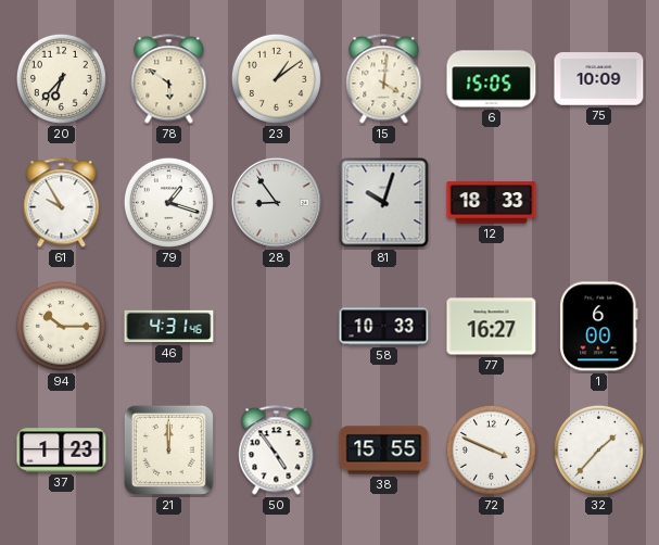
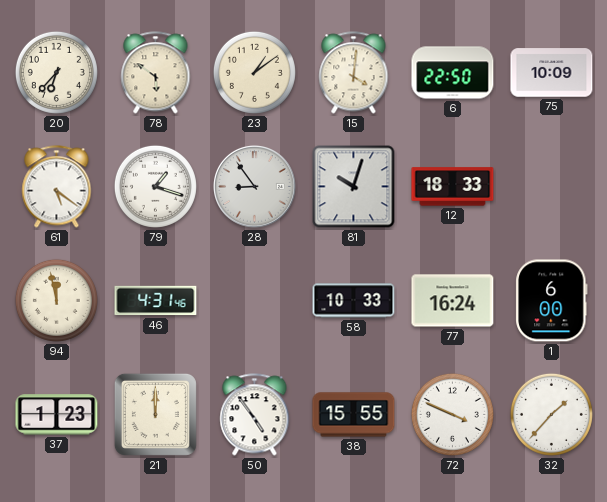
6: 15:05 -> 22:50
61: 9:55 -> 5:21
94: 10:15 -> 11:58
77: 16:27 -> 16:24
